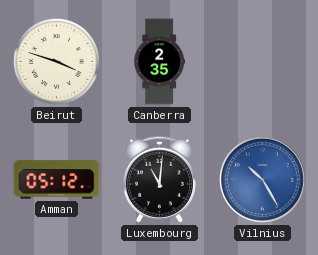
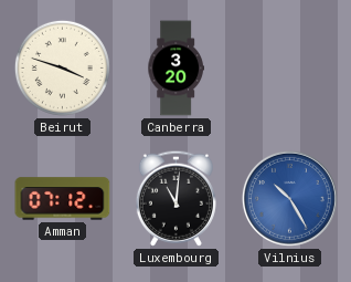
Canberra: 2:35 -> 3:20
Amman: 05:12 -> 07:12
